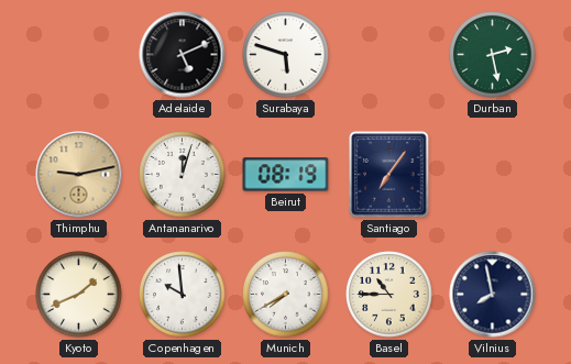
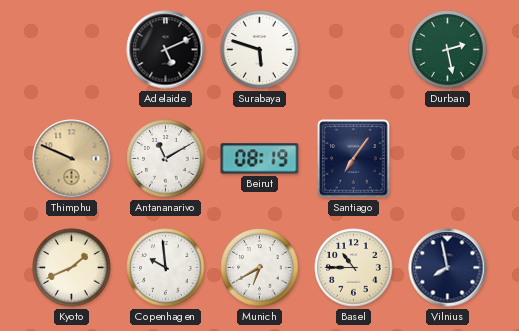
Thimphu: 9:13 -> 9:49
Antananarivo: 12:03 -> 11:10
Munich: 7:40 -> 6:40
